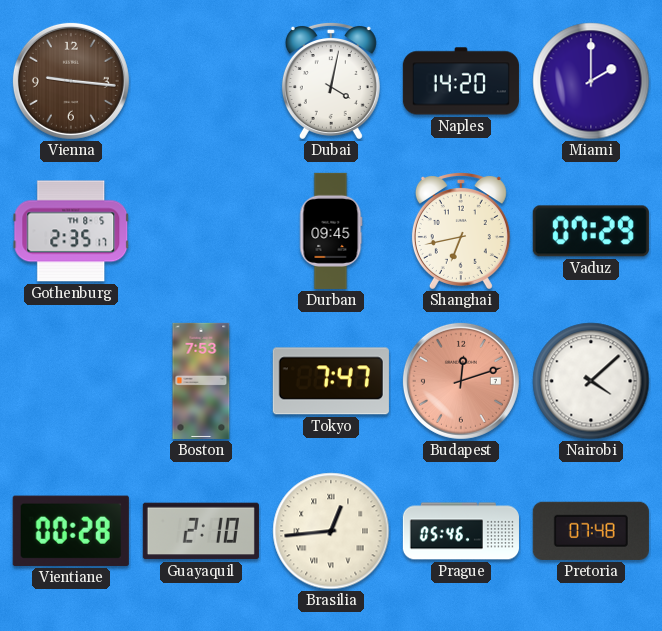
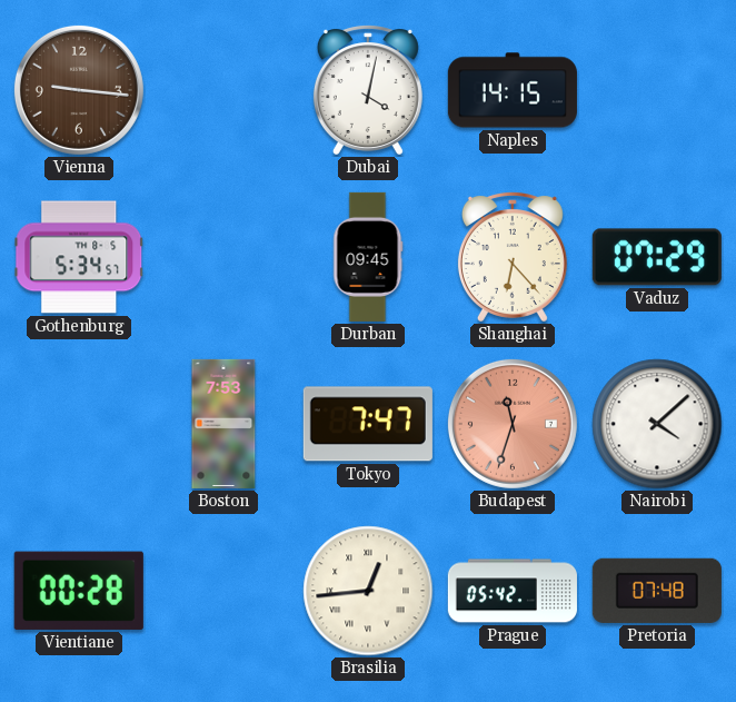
Naples: 14:20 -> 14:15
Miami: 2:00 -> none
Gothenburg: 2:35 -> 5:34
Shanghai: 6:43 -> 6:23
Budapest: 12:12 -> 11:33
Guayaquil: 2:10 -> none
Prague: 05:46 -> 05:42
